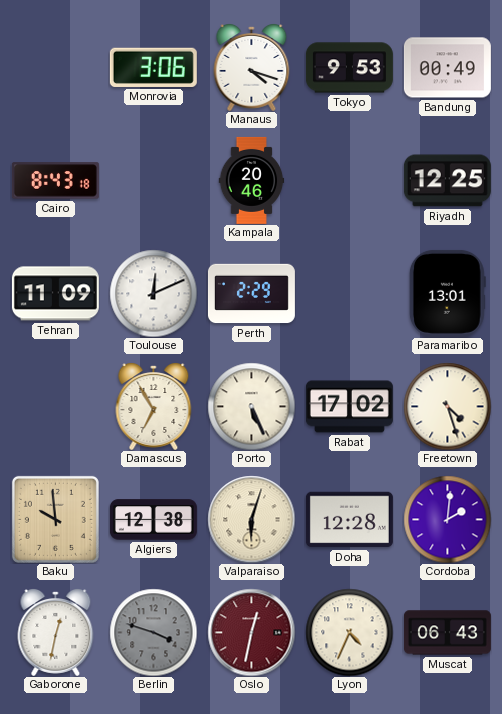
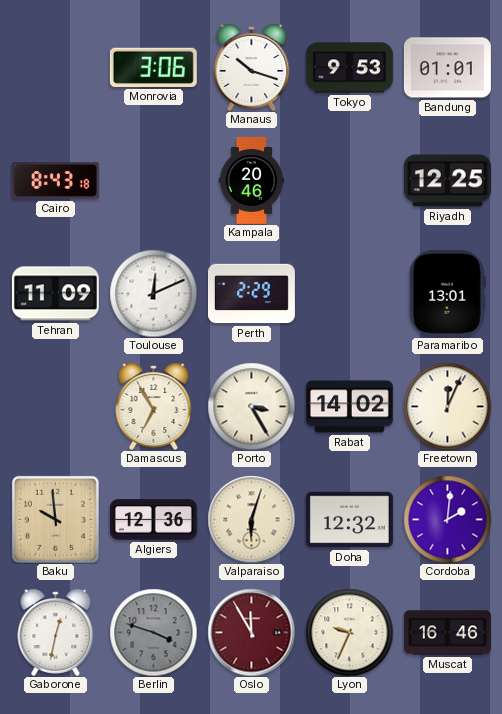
Manaus: 4:18 -> 10:18
Bandung: 00:49 -> 01:01
Porto: 5:26 -> 3:25
Rabat: 17:02 -> 14:02
Freetown: 4:27 -> 12:04
Algiers: 12:38 -> 12:36
Doha: 12:28 -> 12:32
Oslo: 12:32 -> 11:55
Lyon: 4:34 -> 9:34
Muscat: 06:43 -> 16:46
